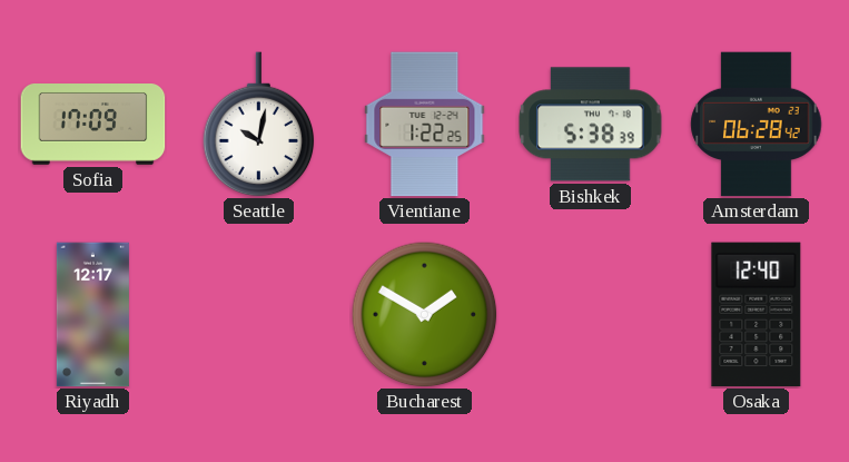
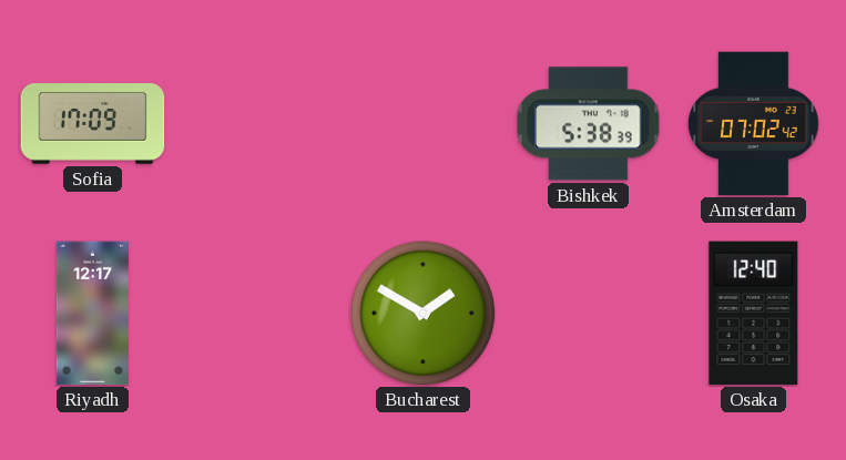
Seattle: 10:02 -> none
Vientiane: 1:22 -> none
Amsterdam: 06:28 -> 07:02
